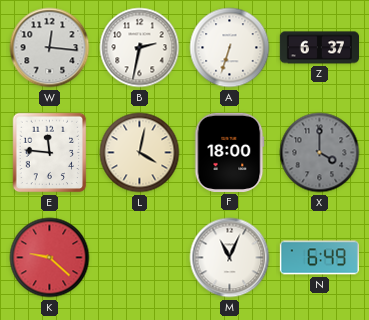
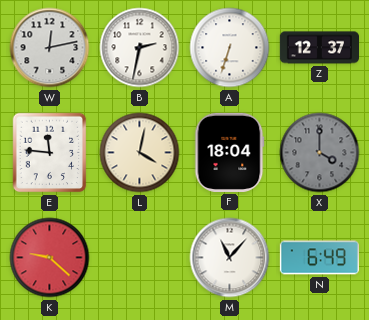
W: 12:16 -> 12:13
Z: 6:37 -> 12:37
F: 18:00 -> 18:04
M: 11:04 -> 11:07
